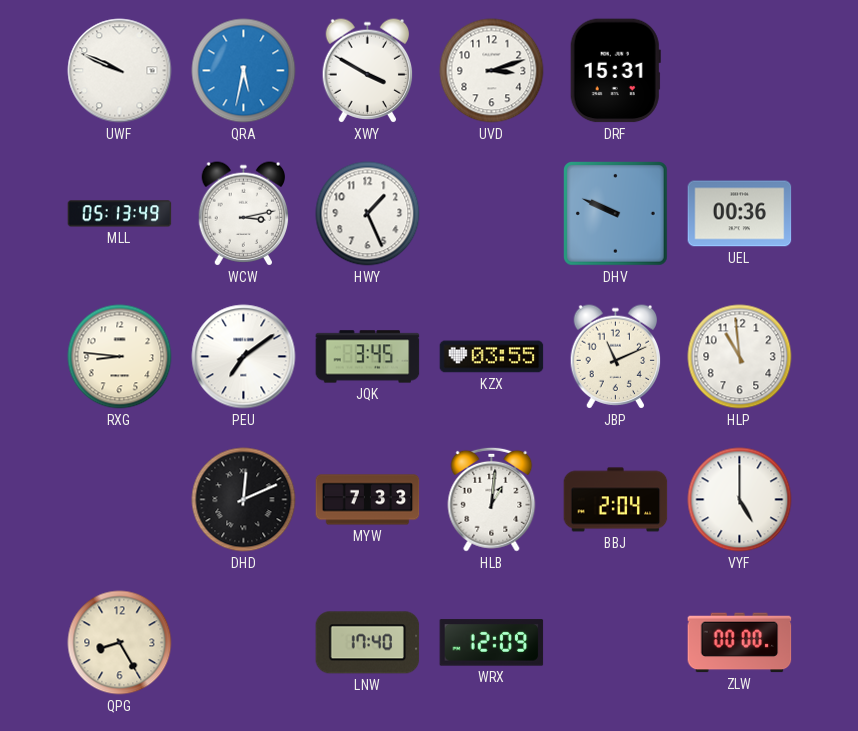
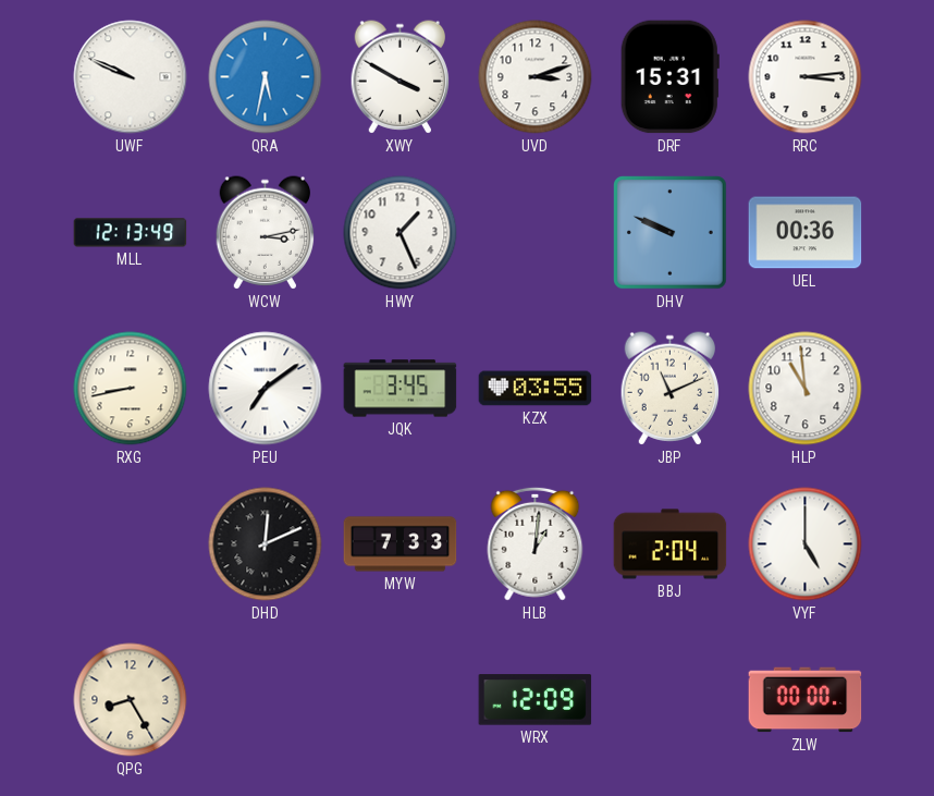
RRC: none -> 3:14
MLL: 05:13 -> 12:13
RXG: 8:46 -> 8:43
LNW: 17:40 -> none
